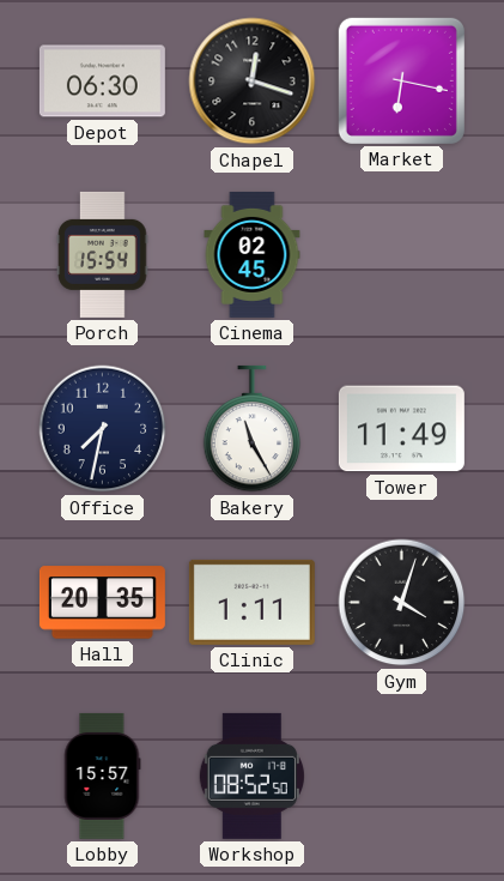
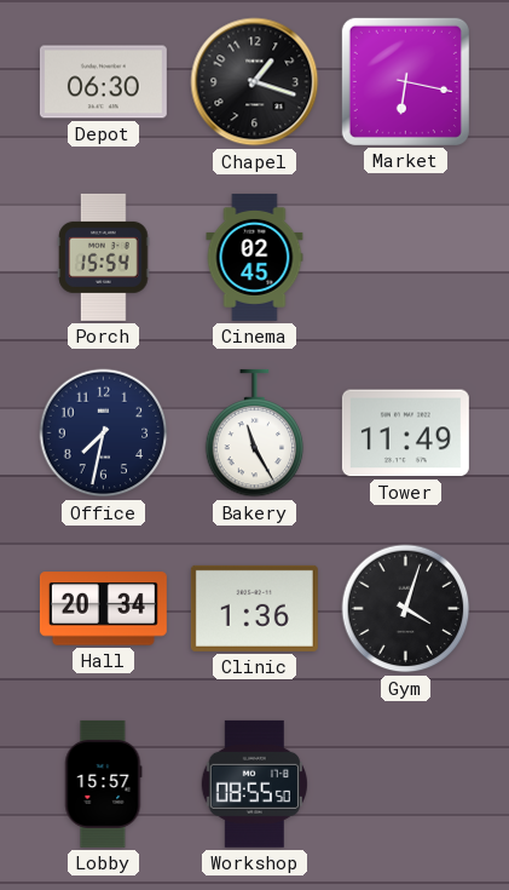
Chapel: 12:18 -> 1:18
Hall: 20:35 -> 20:34
Clinic: 1:11 -> 1:36
Workshop: 08:52 -> 08:55
